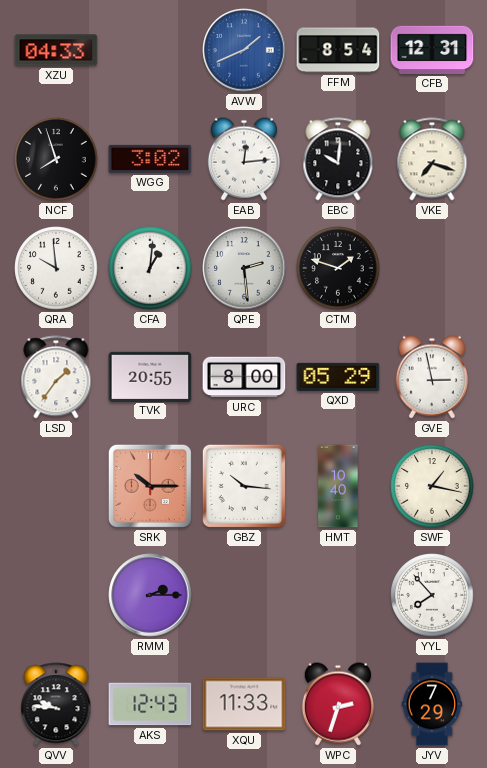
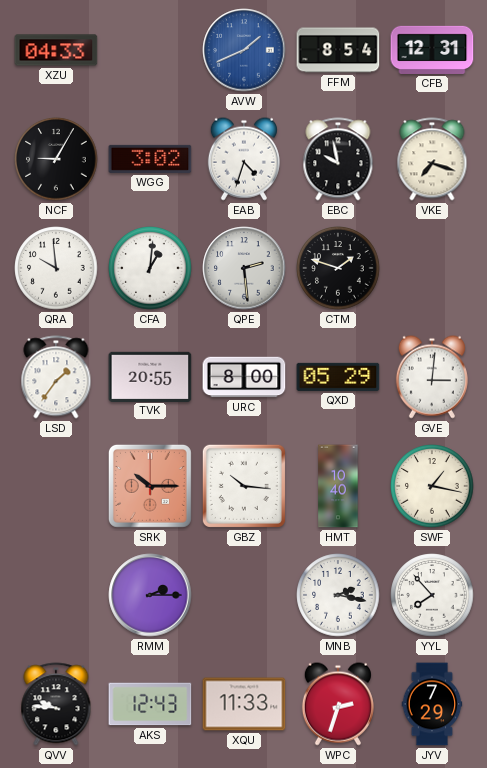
NCF: 7:57 -> 9:05
EAB: 12:14 -> 4:33
EBC: 10:01 -> 9:58
GVE: 2:58 -> 3:01
MNB: none -> 2:17
